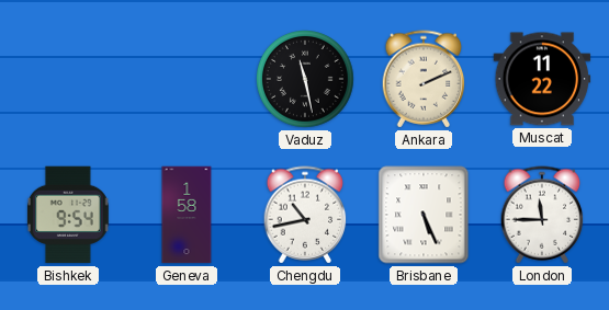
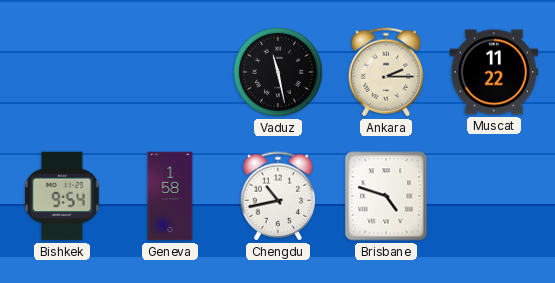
Ankara: 2:11 -> 2:15
Brisbane: 5:26 -> 4:48
London: 11:45 -> none
